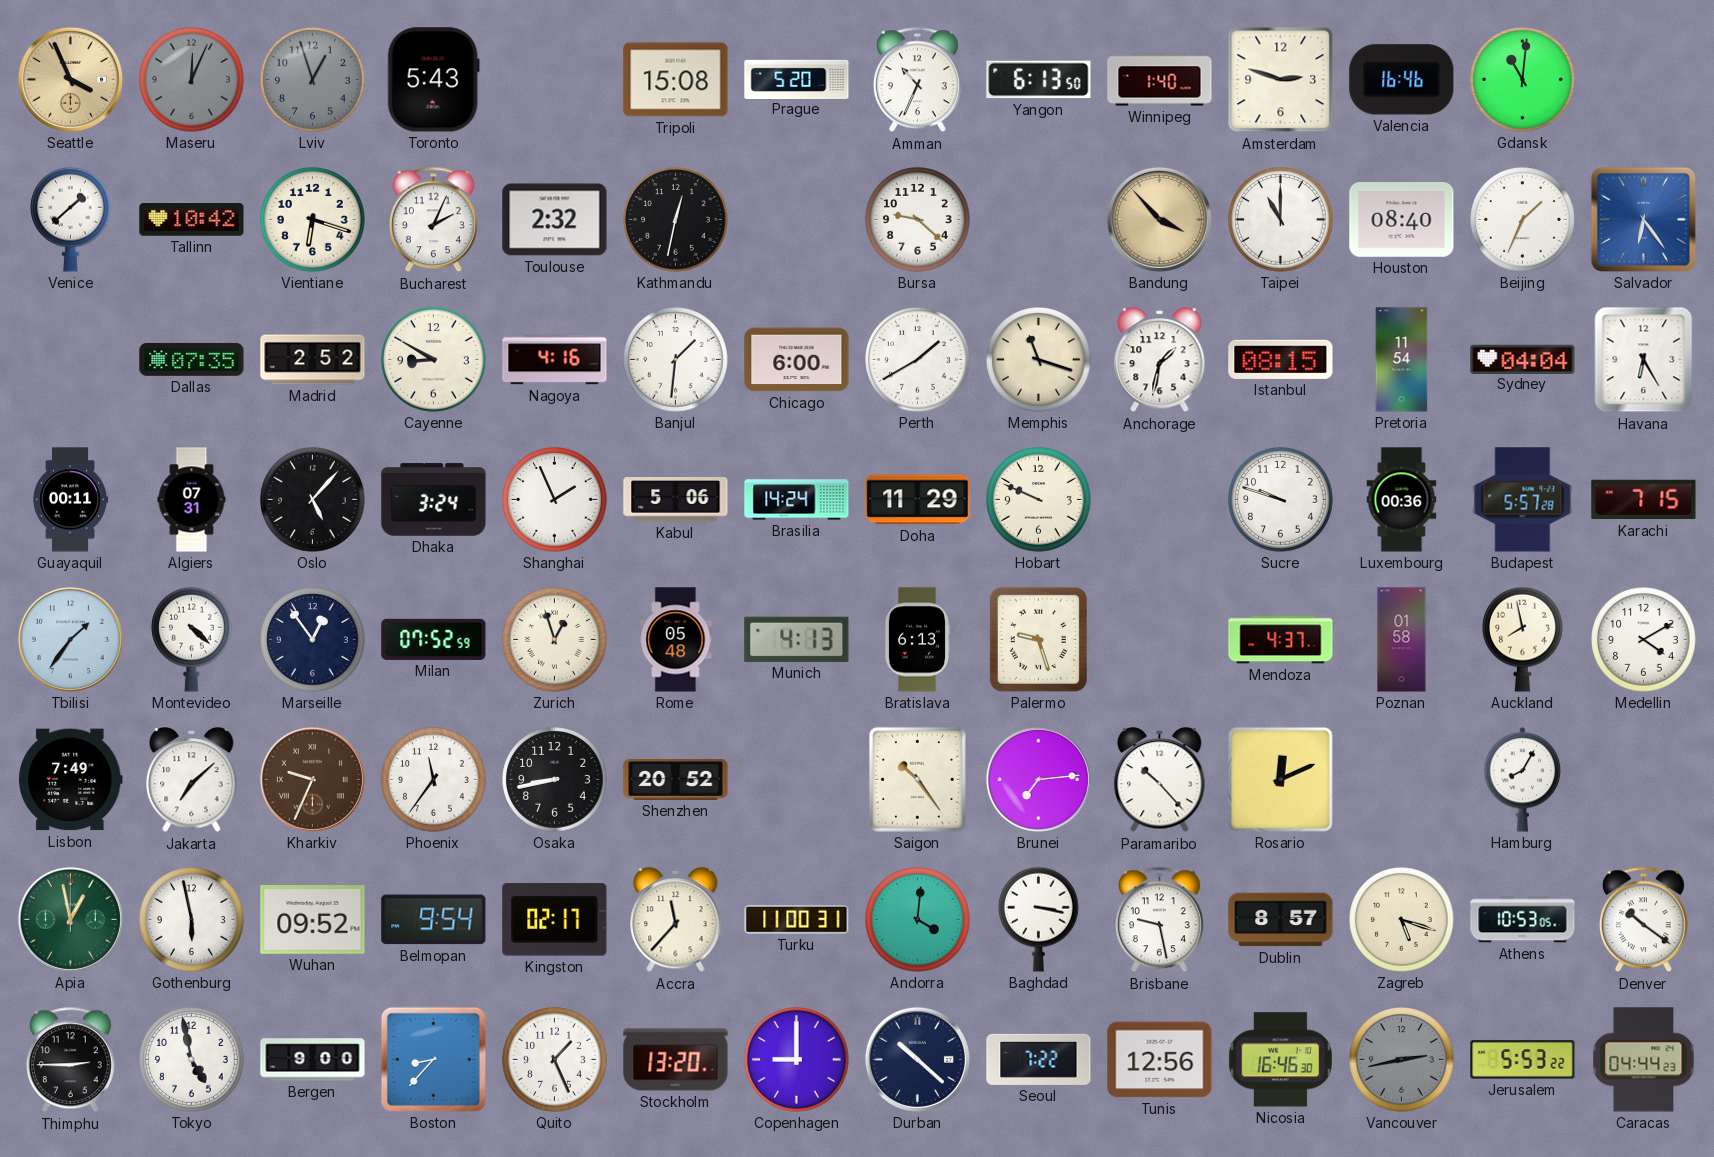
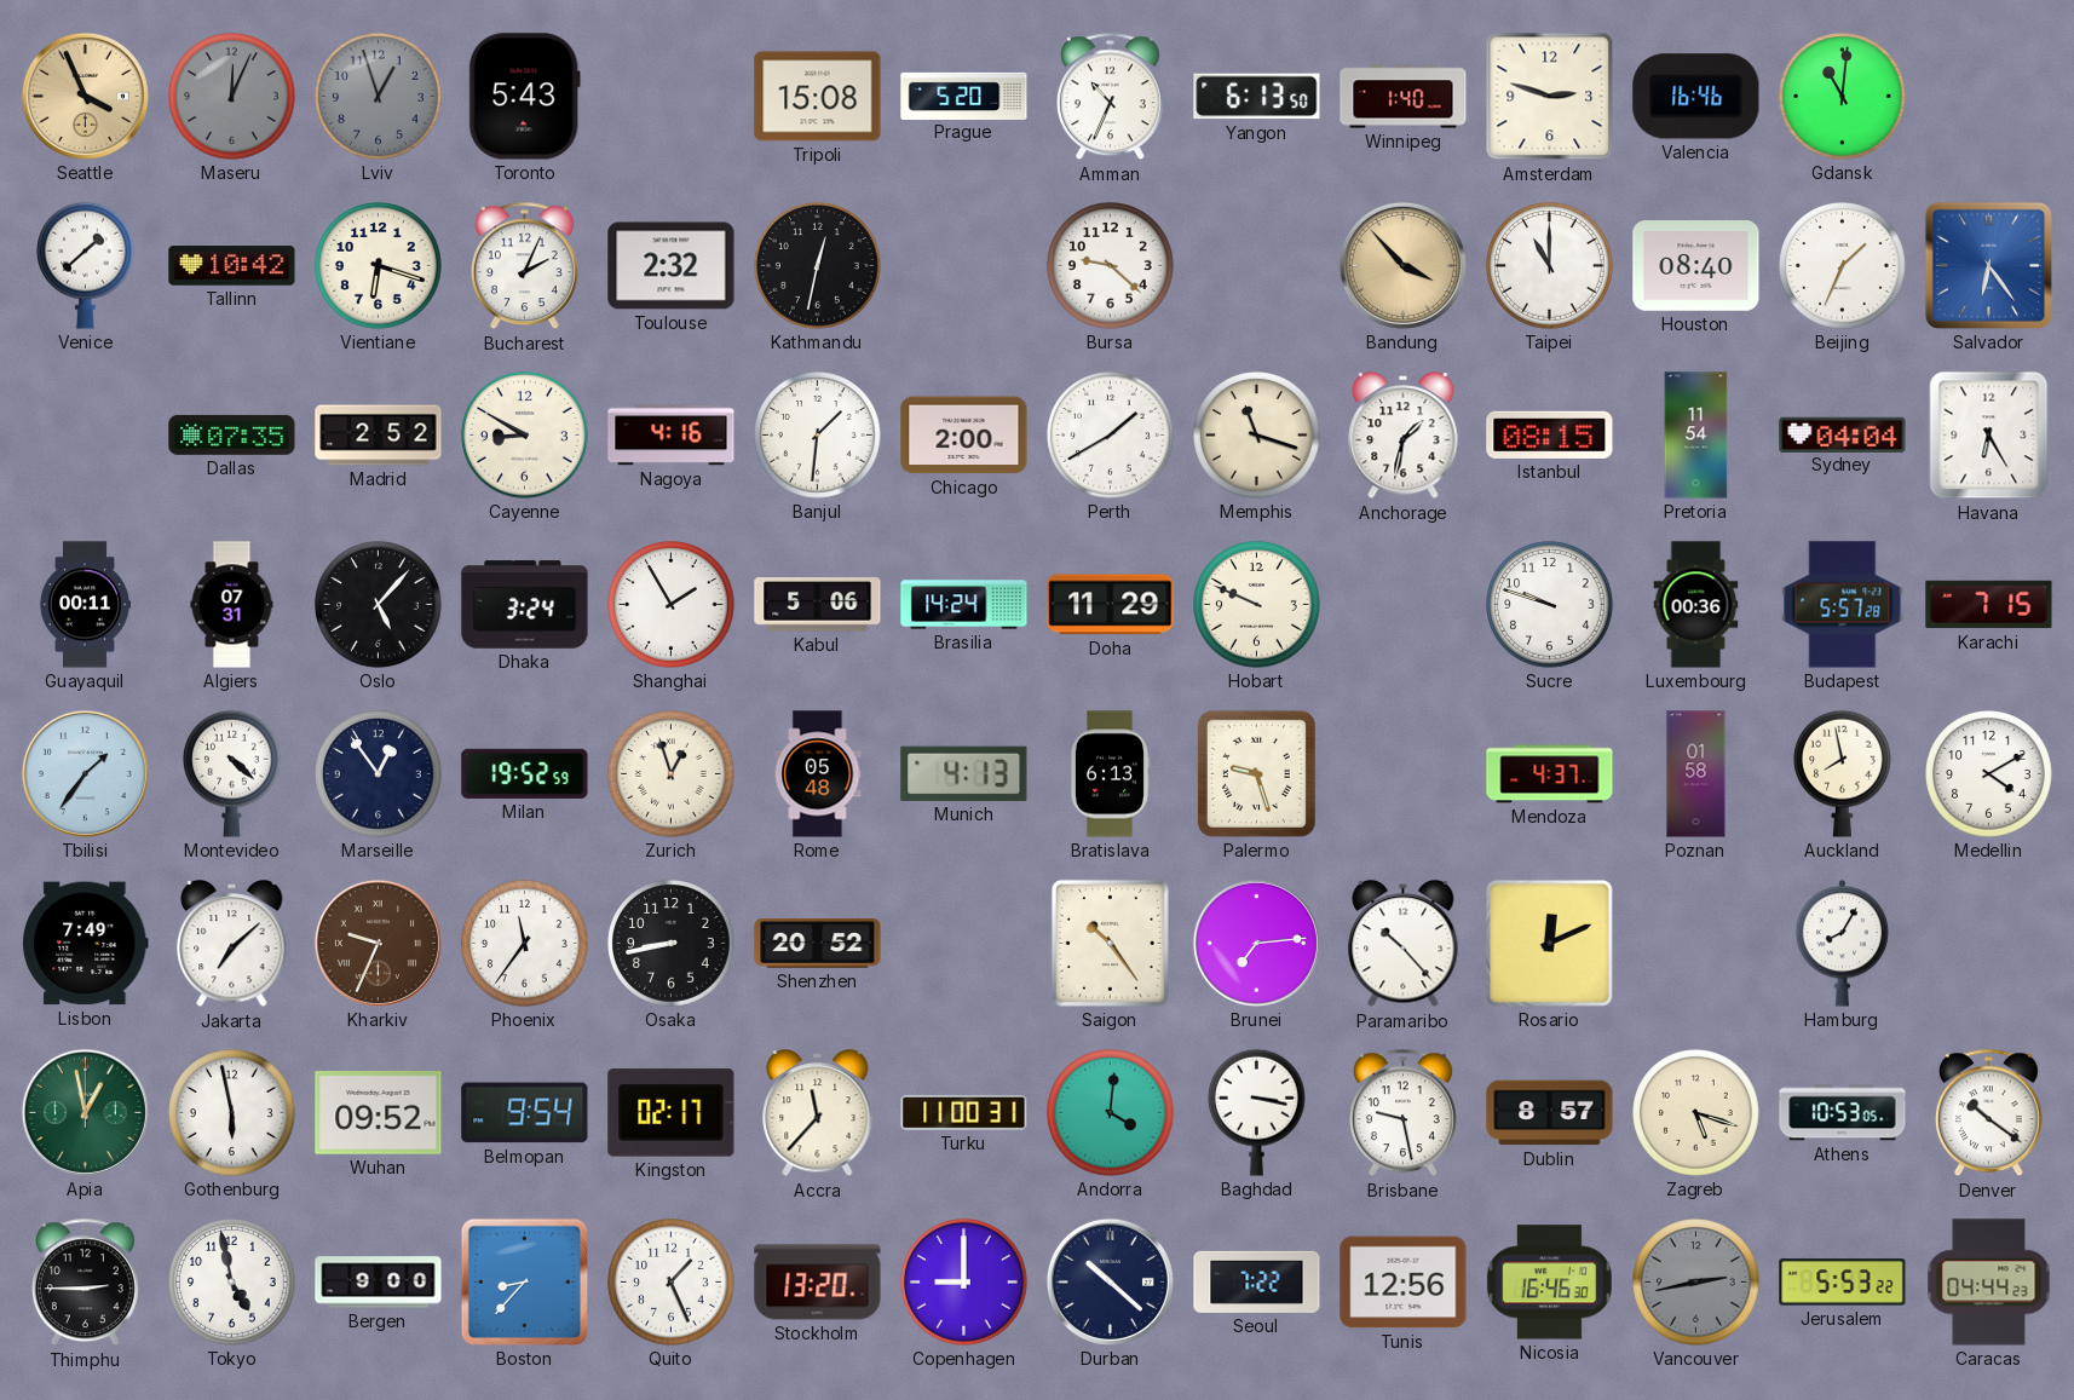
Chicago: 6:00 -> 2:00
Shanghai: 1:56 -> 1:55
Milan: 07:52 -> 19:52
